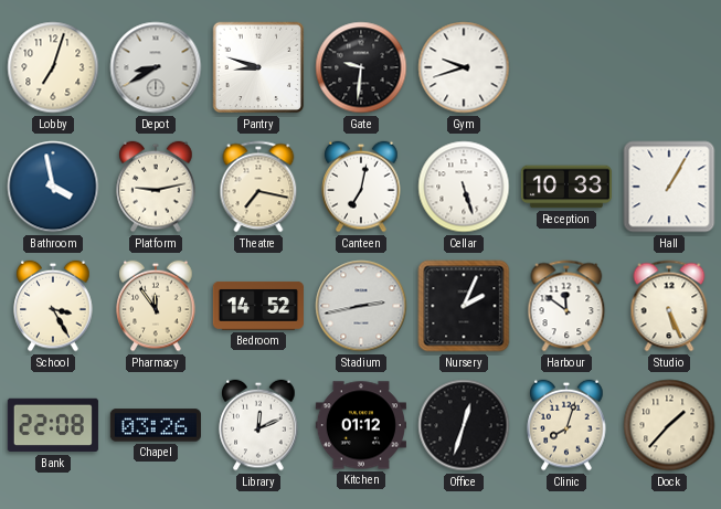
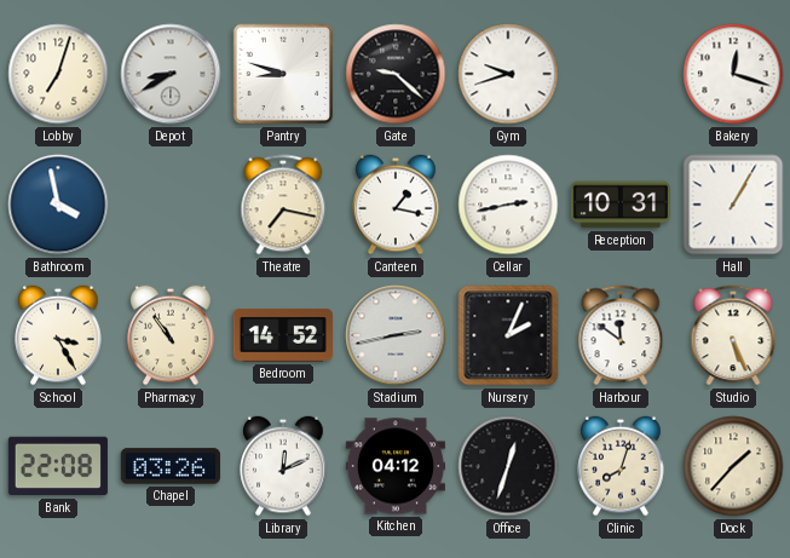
Gate: 9:31 -> 9:22
Bakery: none -> 12:18
Platform: 9:13 -> none
Canteen: 7:02 -> 1:17
Cellar: 5:27 -> 2:43
Reception: 10:33 -> 10:31
Pharmacy: 11:54 -> 10:54
Kitchen: 01:12 -> 04:12
